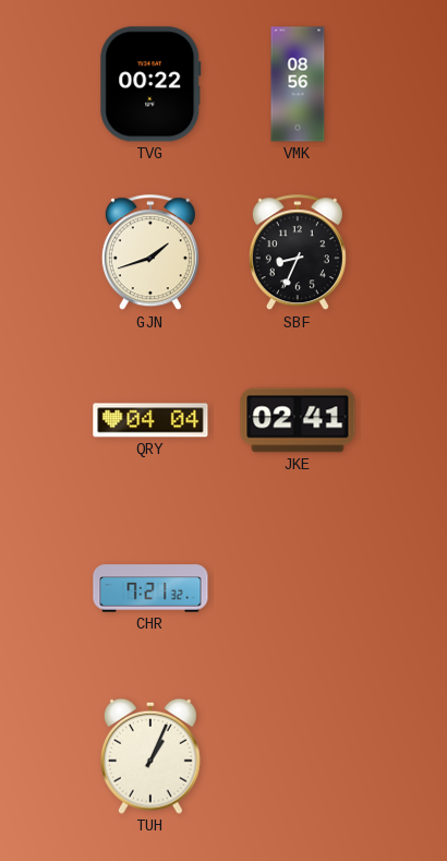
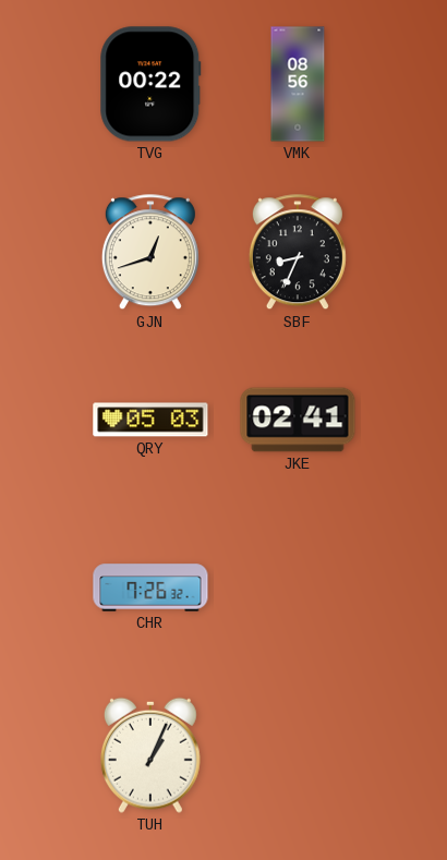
GJN: 1:42 -> 12:42
QRY: 04:04 -> 05:03
CHR: 7:21 -> 7:26
